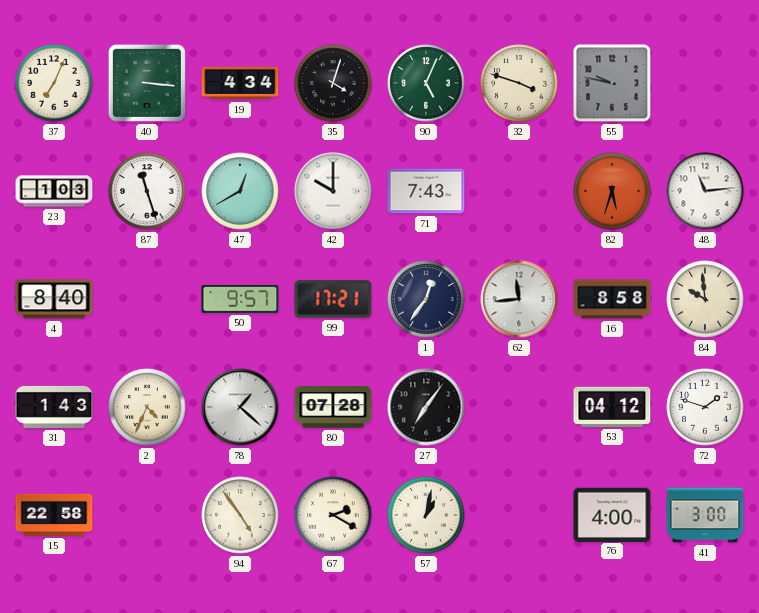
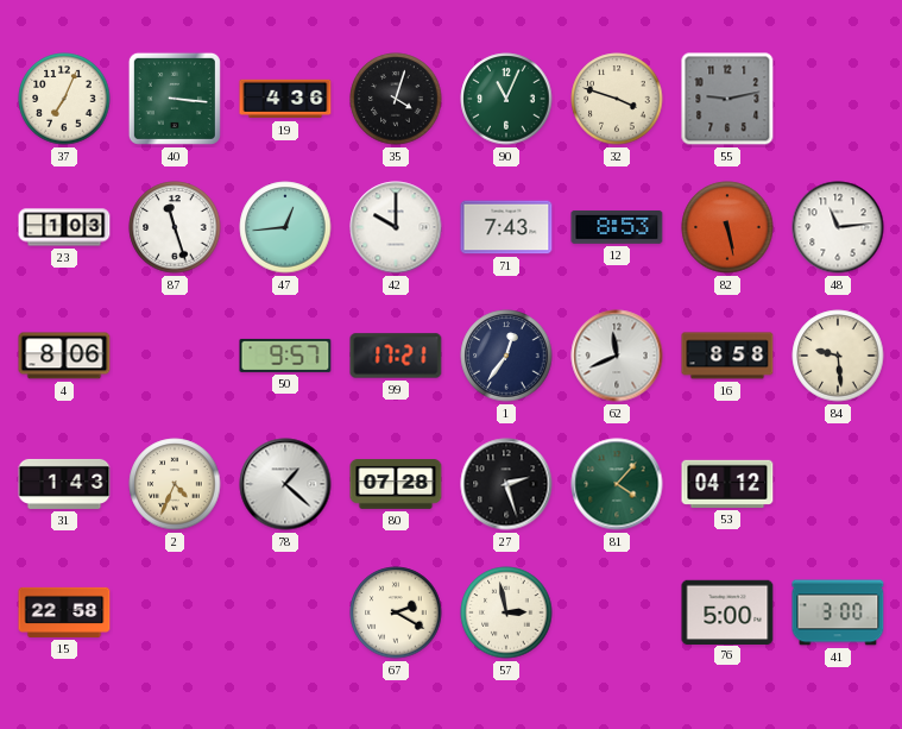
19: 4:34 -> 4:36
90: 5:04 -> 11:04
55: 9:47 -> 9:13
47: 12:40 -> 12:44
12: none -> 8:53
82: 5:33 -> 5:28
4: 8:40 -> 8:06
62: 11:44 -> 11:41
84: 9:59 -> 9:29
27: 7:06 -> 2:27
81: none -> 4:07
72: 1:48 -> none
94: 4:54 -> none
57: 1:02 -> 2:58
76: 4:00 -> 5:00
